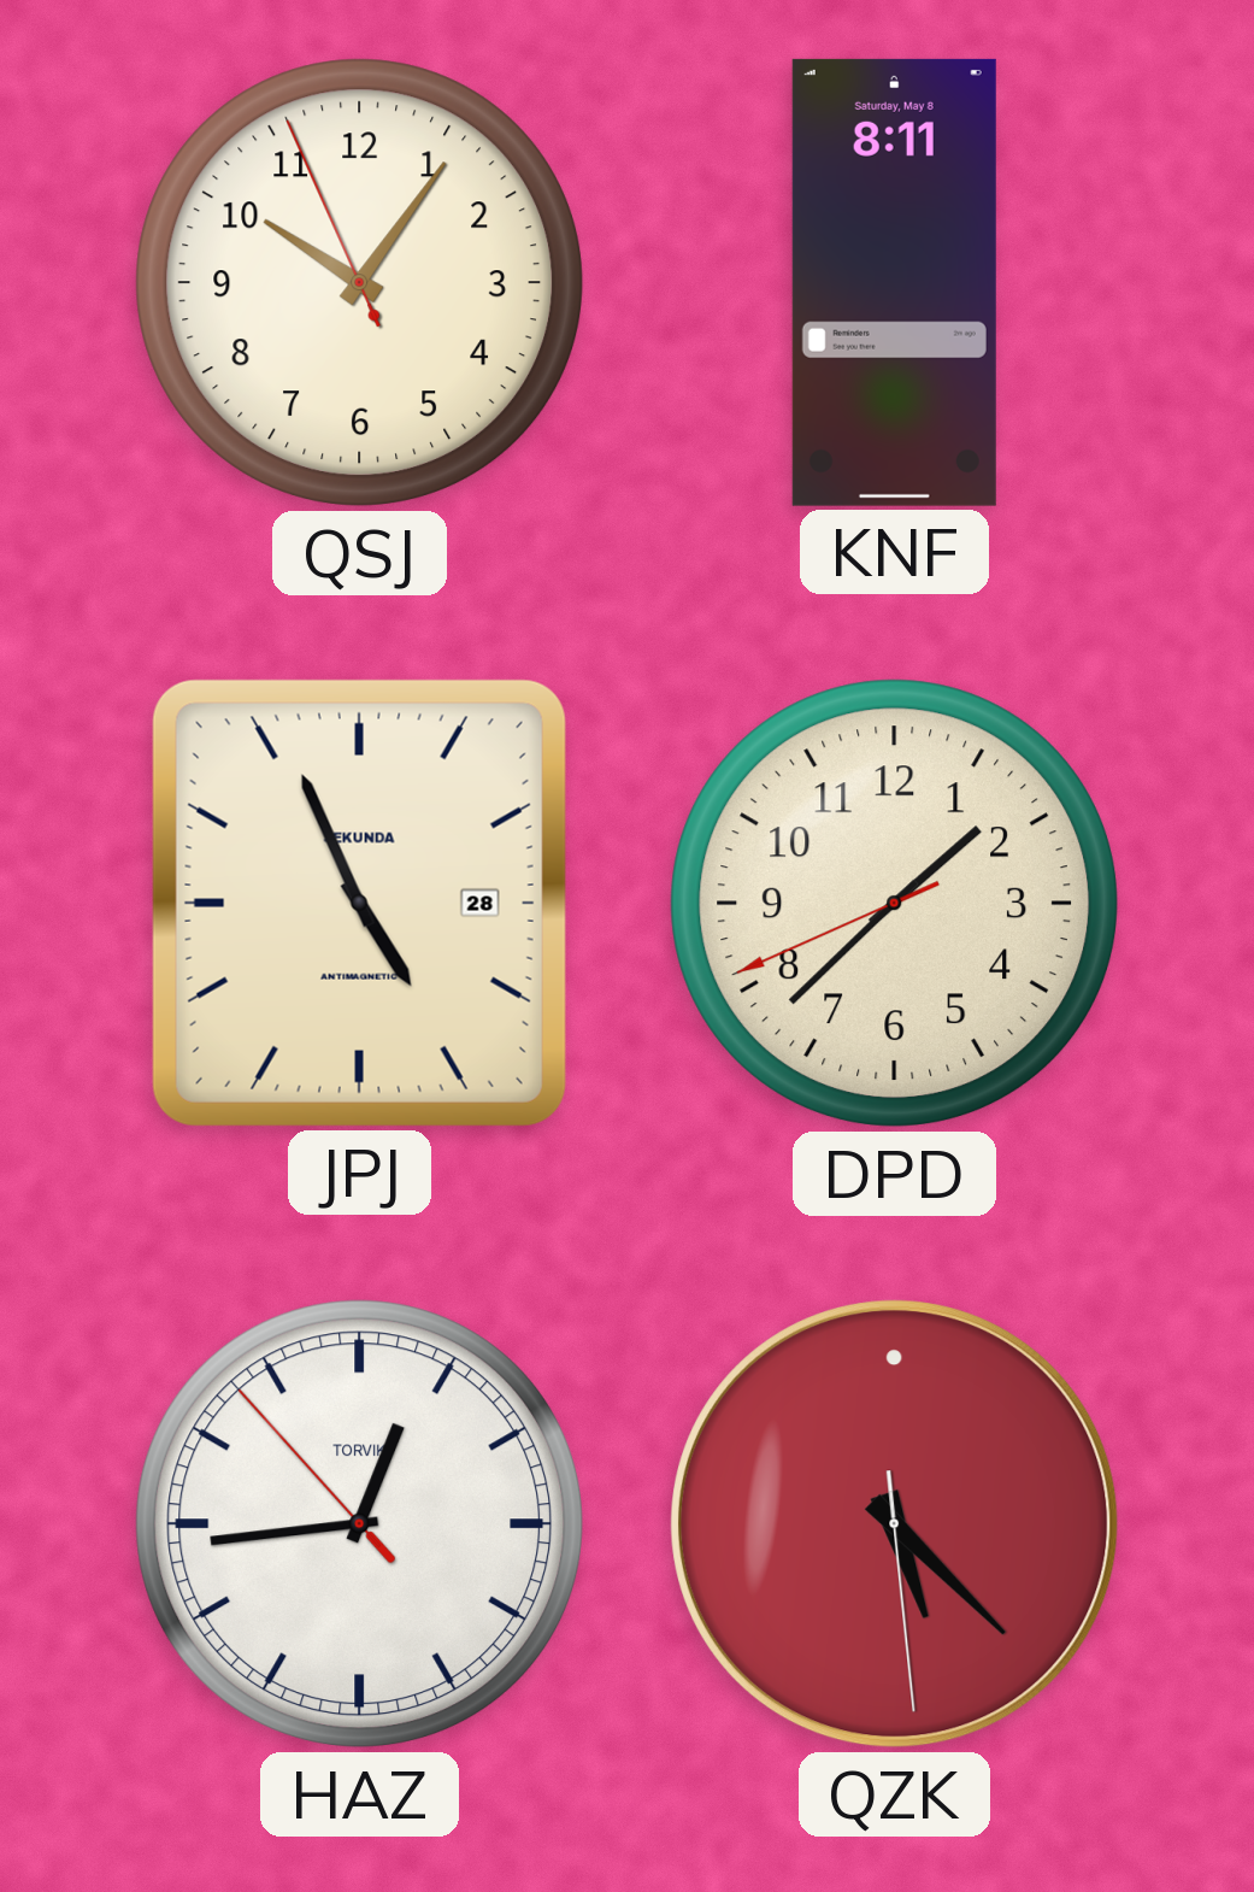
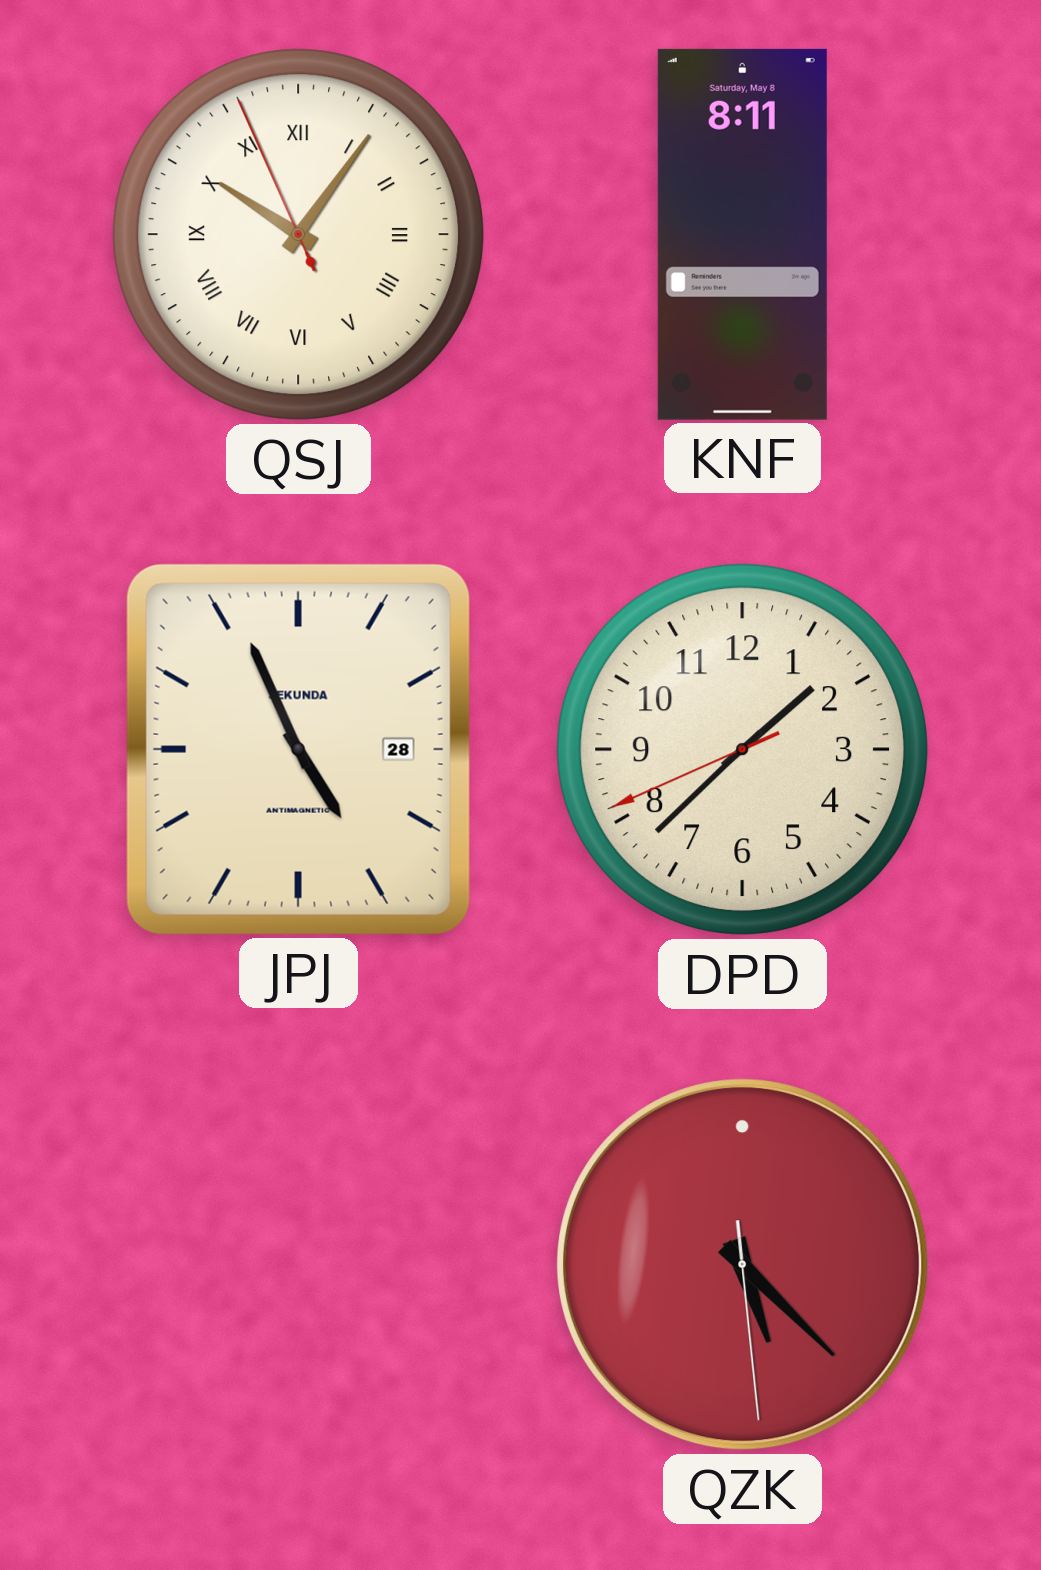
QSJ numerals: Arabic -> Roman
HAZ: 12:43 -> none
